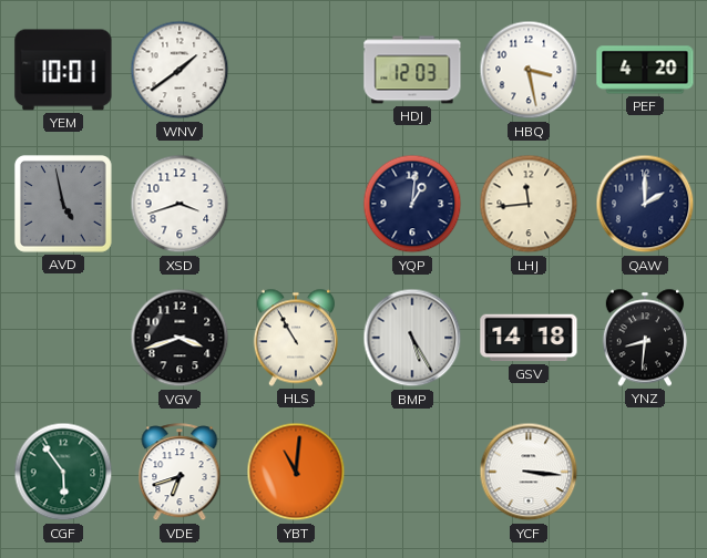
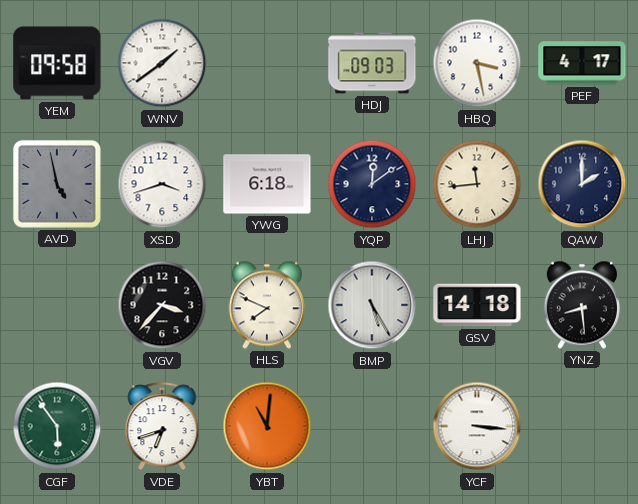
YEM: 10:01 -> 09:58
HDJ: 12:03 -> 09:03
PEF: 4:20 -> 4:17
YWG: none -> 6:18
YQP: 1:01 -> 12:09
VGV: 3:42 -> 3:37
HLS: 10:55 -> 7:49
YNZ: 8:31 -> 8:29
